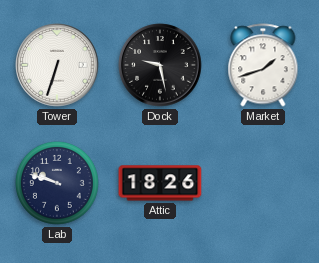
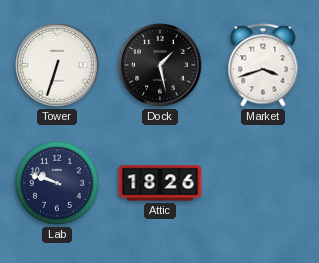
Dock: 9:28 -> 1:28
Market: 1:42 -> 3:42
